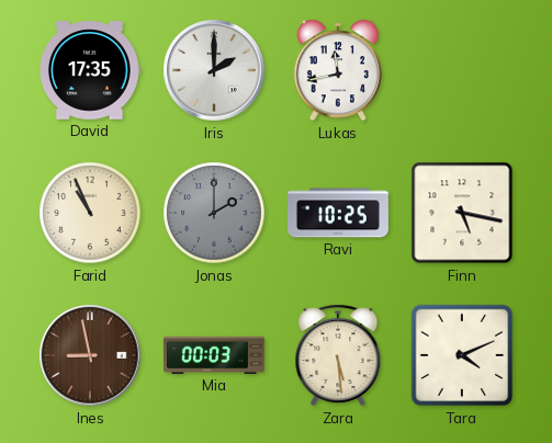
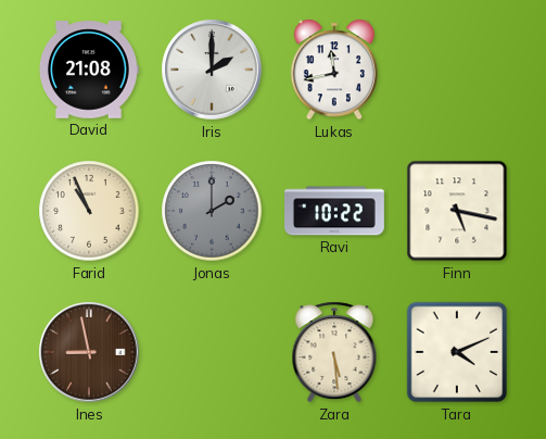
David: 17:35 -> 21:08
Ravi: 10:25 -> 10:22
Mia: 00:03 -> none
